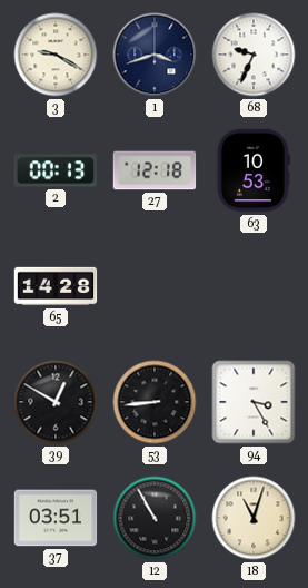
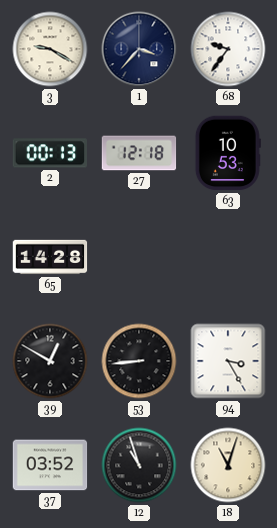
1: 3:42 -> 3:37
68: 9:34 -> 9:36
37: 03:51 -> 03:52
12: 10:55 -> 10:57
